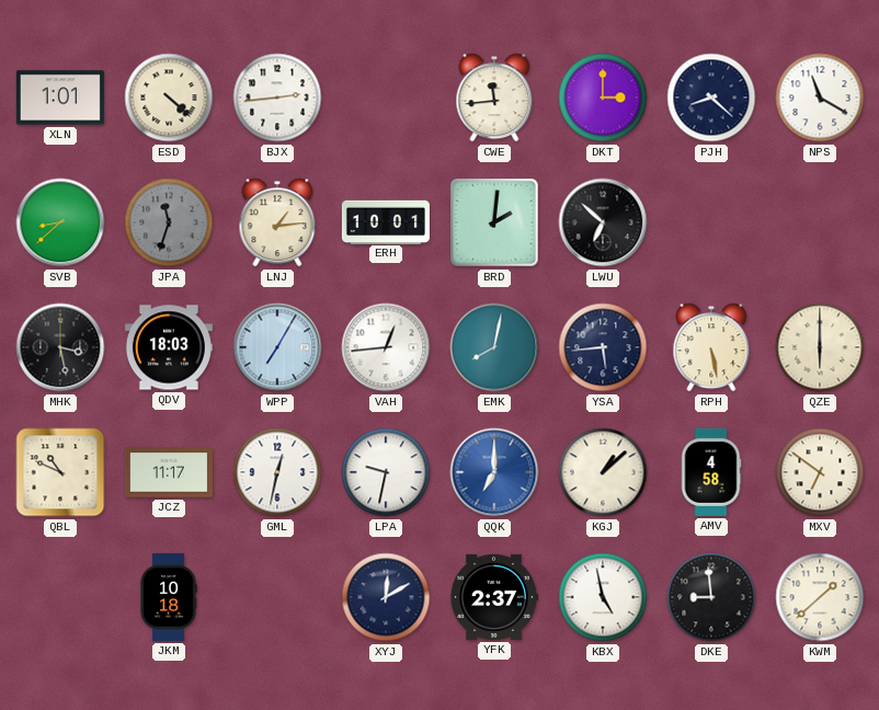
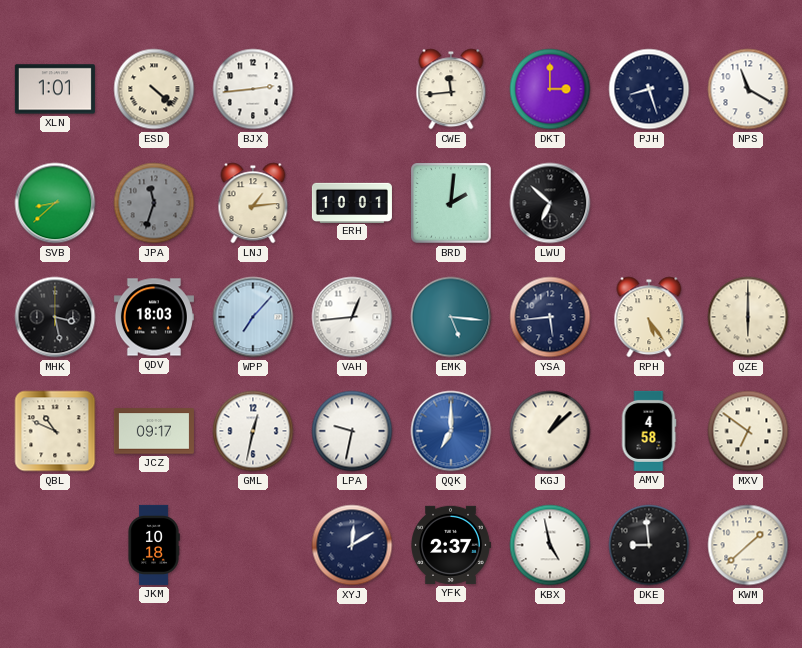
PJH: 8:22 -> 8:27
WPP: 7:05 -> 7:07
EMK: 8:02 -> 5:16
RPH: 5:28 -> 5:24
JCZ: 11:17 -> 09:17
